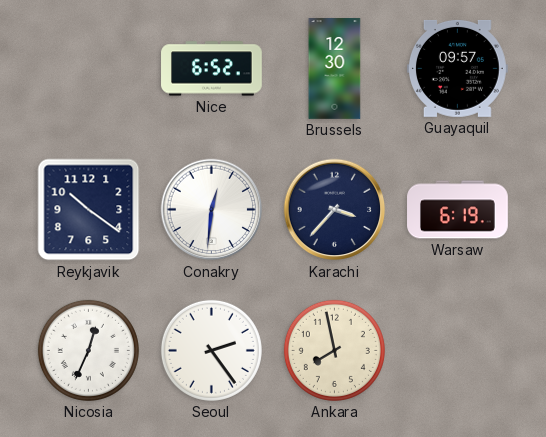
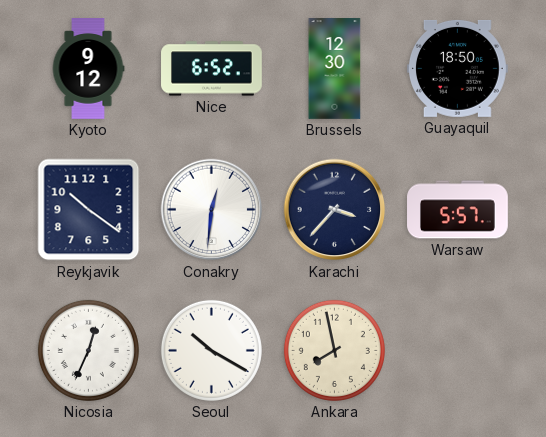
Kyoto: none -> 9:12
Guayaquil: 09:57 -> 18:50
Warsaw: 6:19 -> 5:57
Seoul: 2:24 -> 10:20
